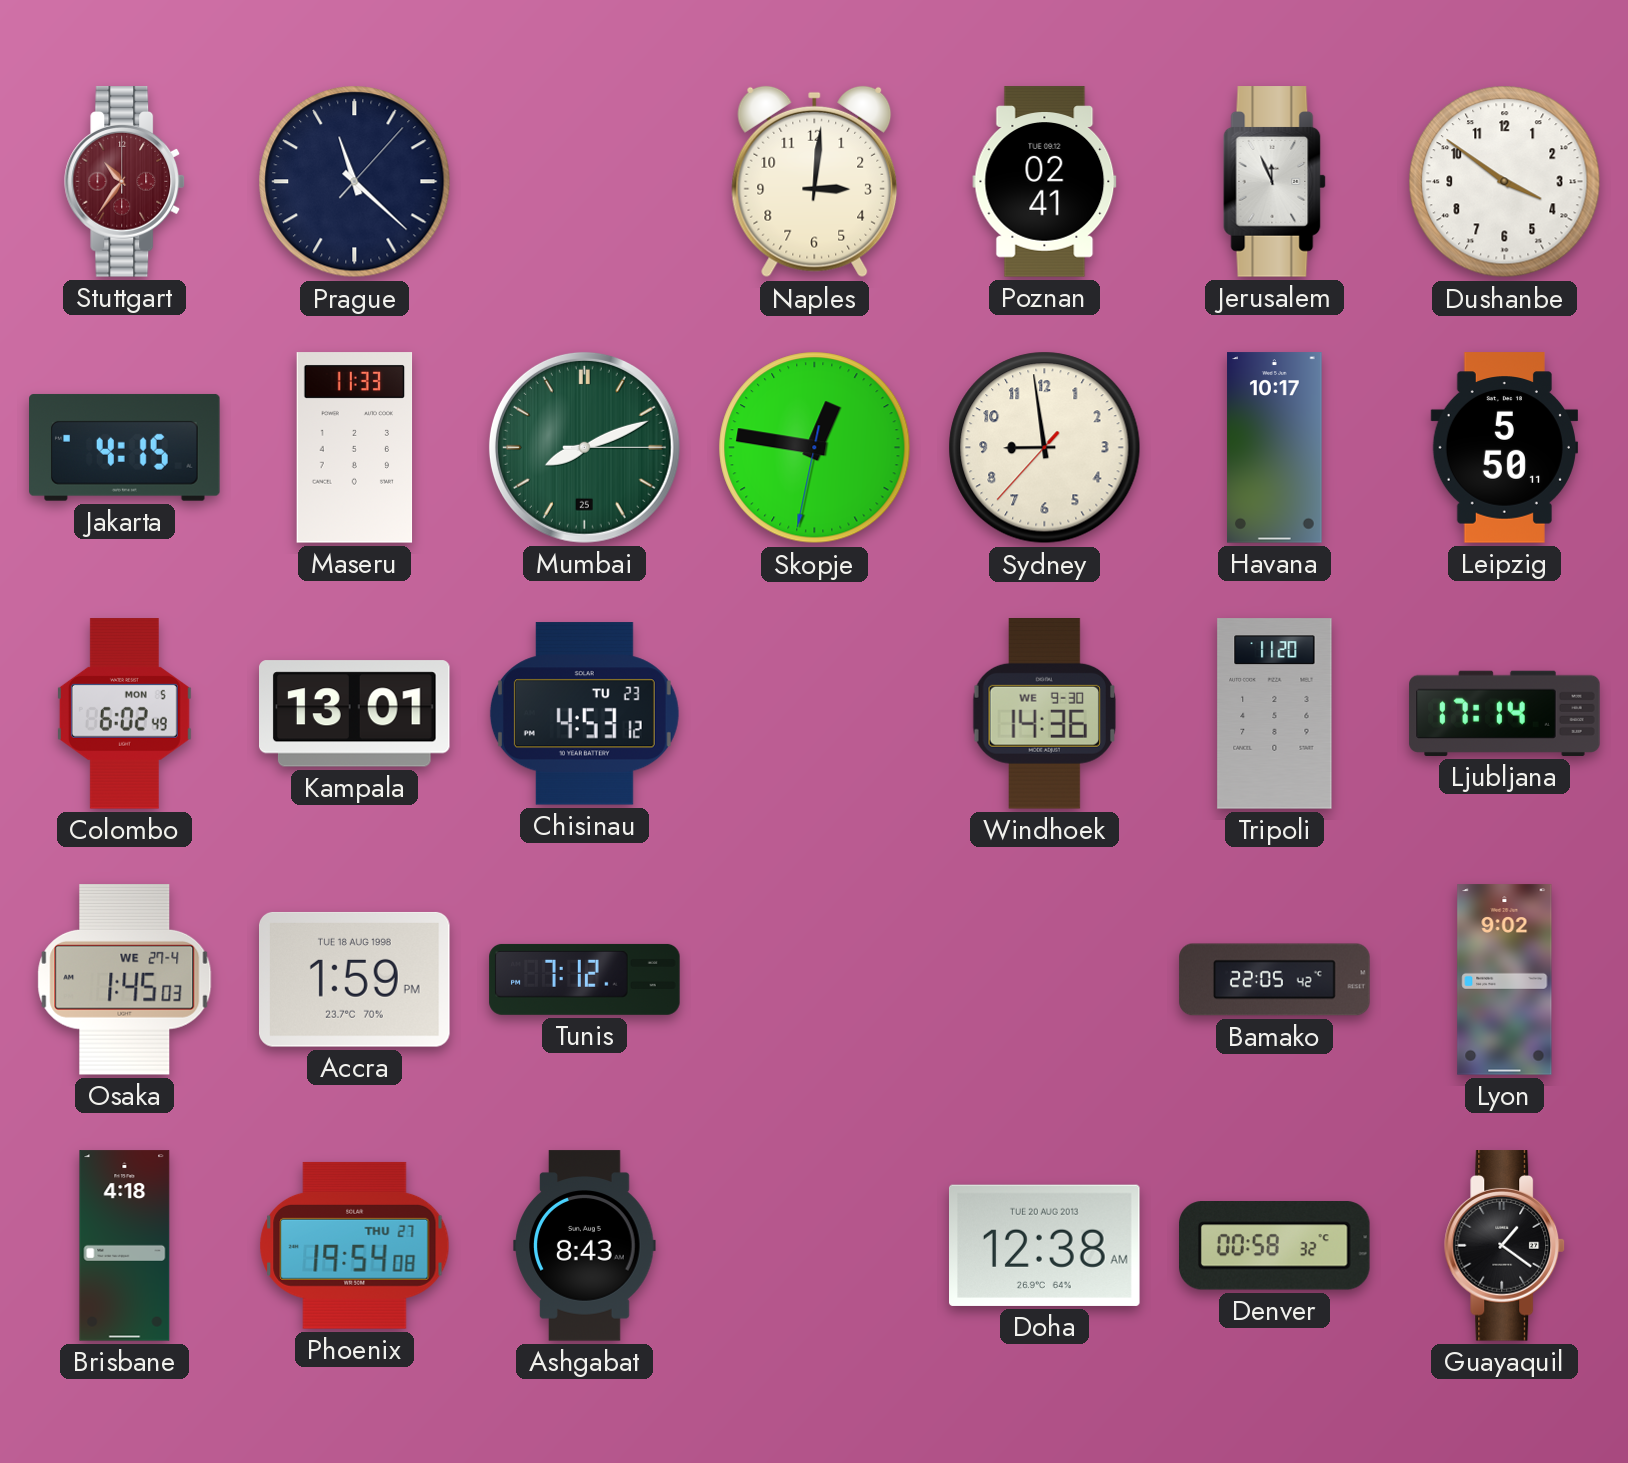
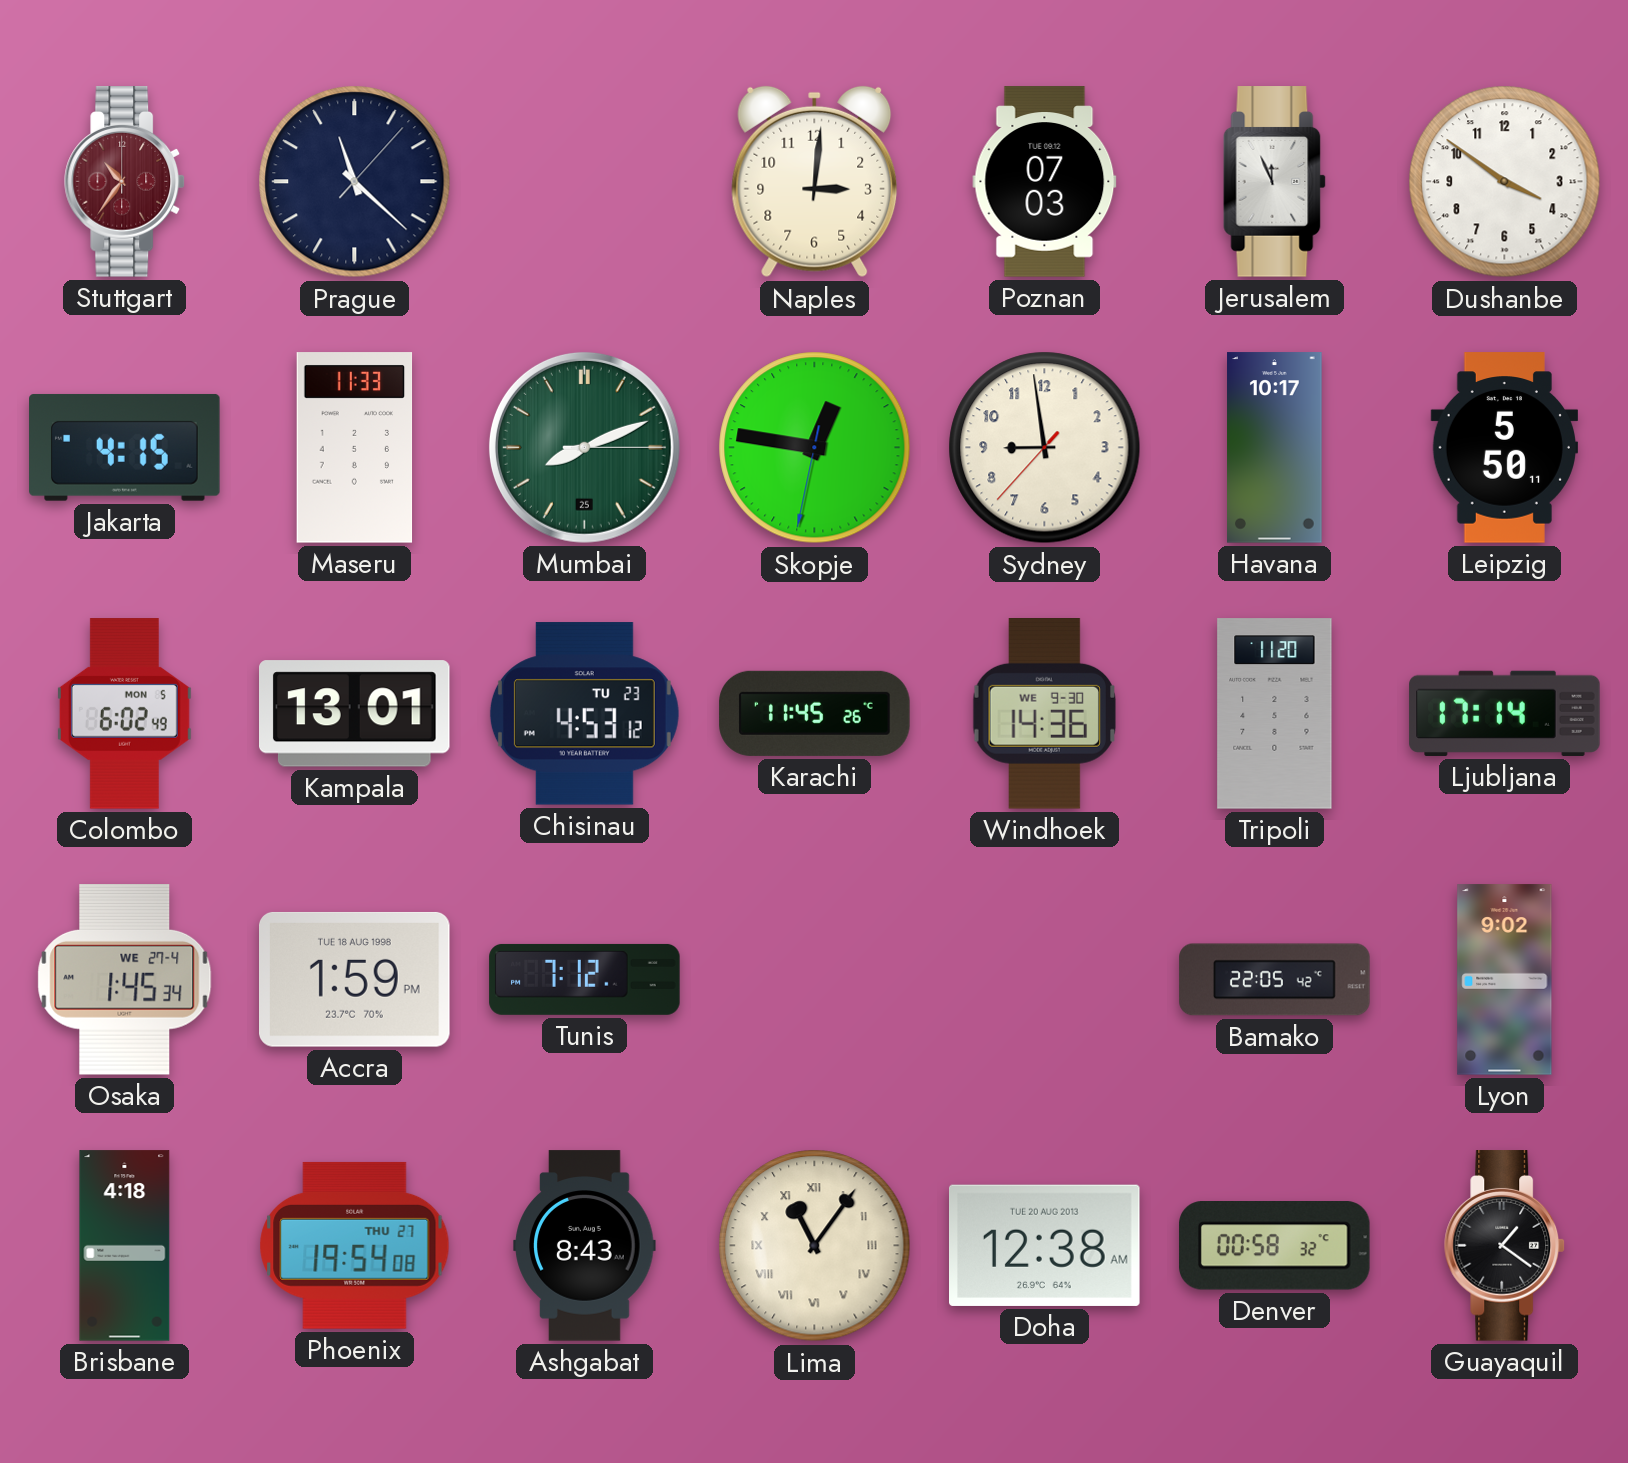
Poznan: 02:41 -> 07:03
Karachi: none -> 11:45
Osaka: 1:45:03 -> 1:45:34
Lima: none -> 11:06
